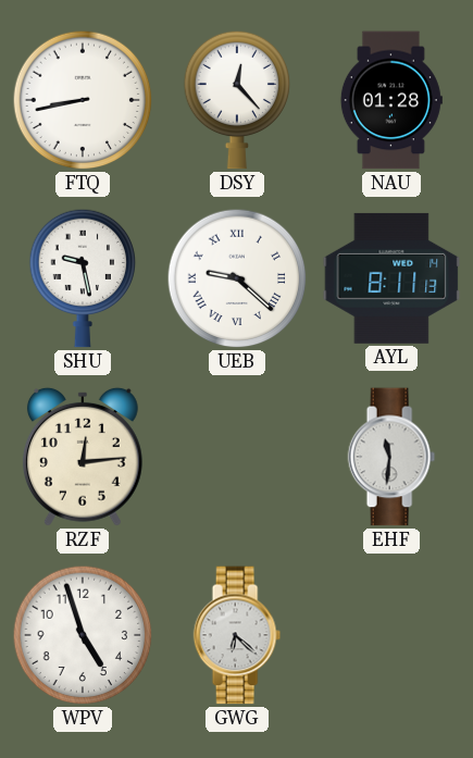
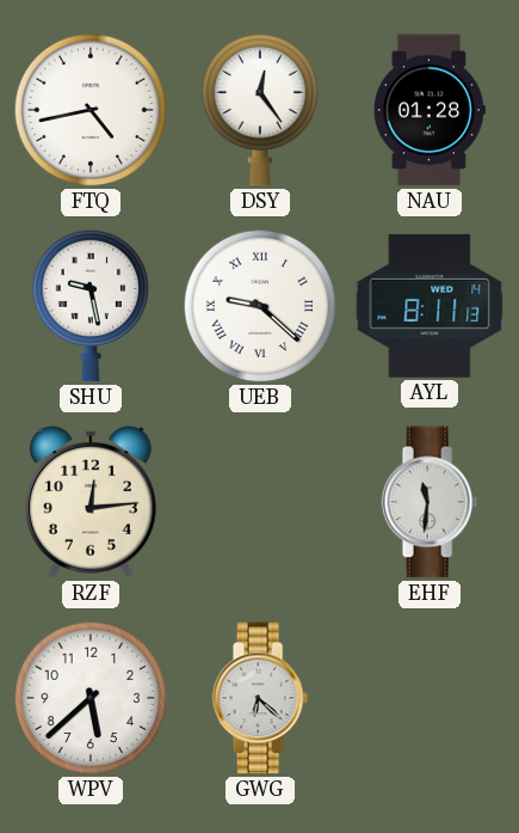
FTQ: 8:43 -> 4:43
DSY: 12:23 -> 12:24
WPV: 4:57 -> 5:38
